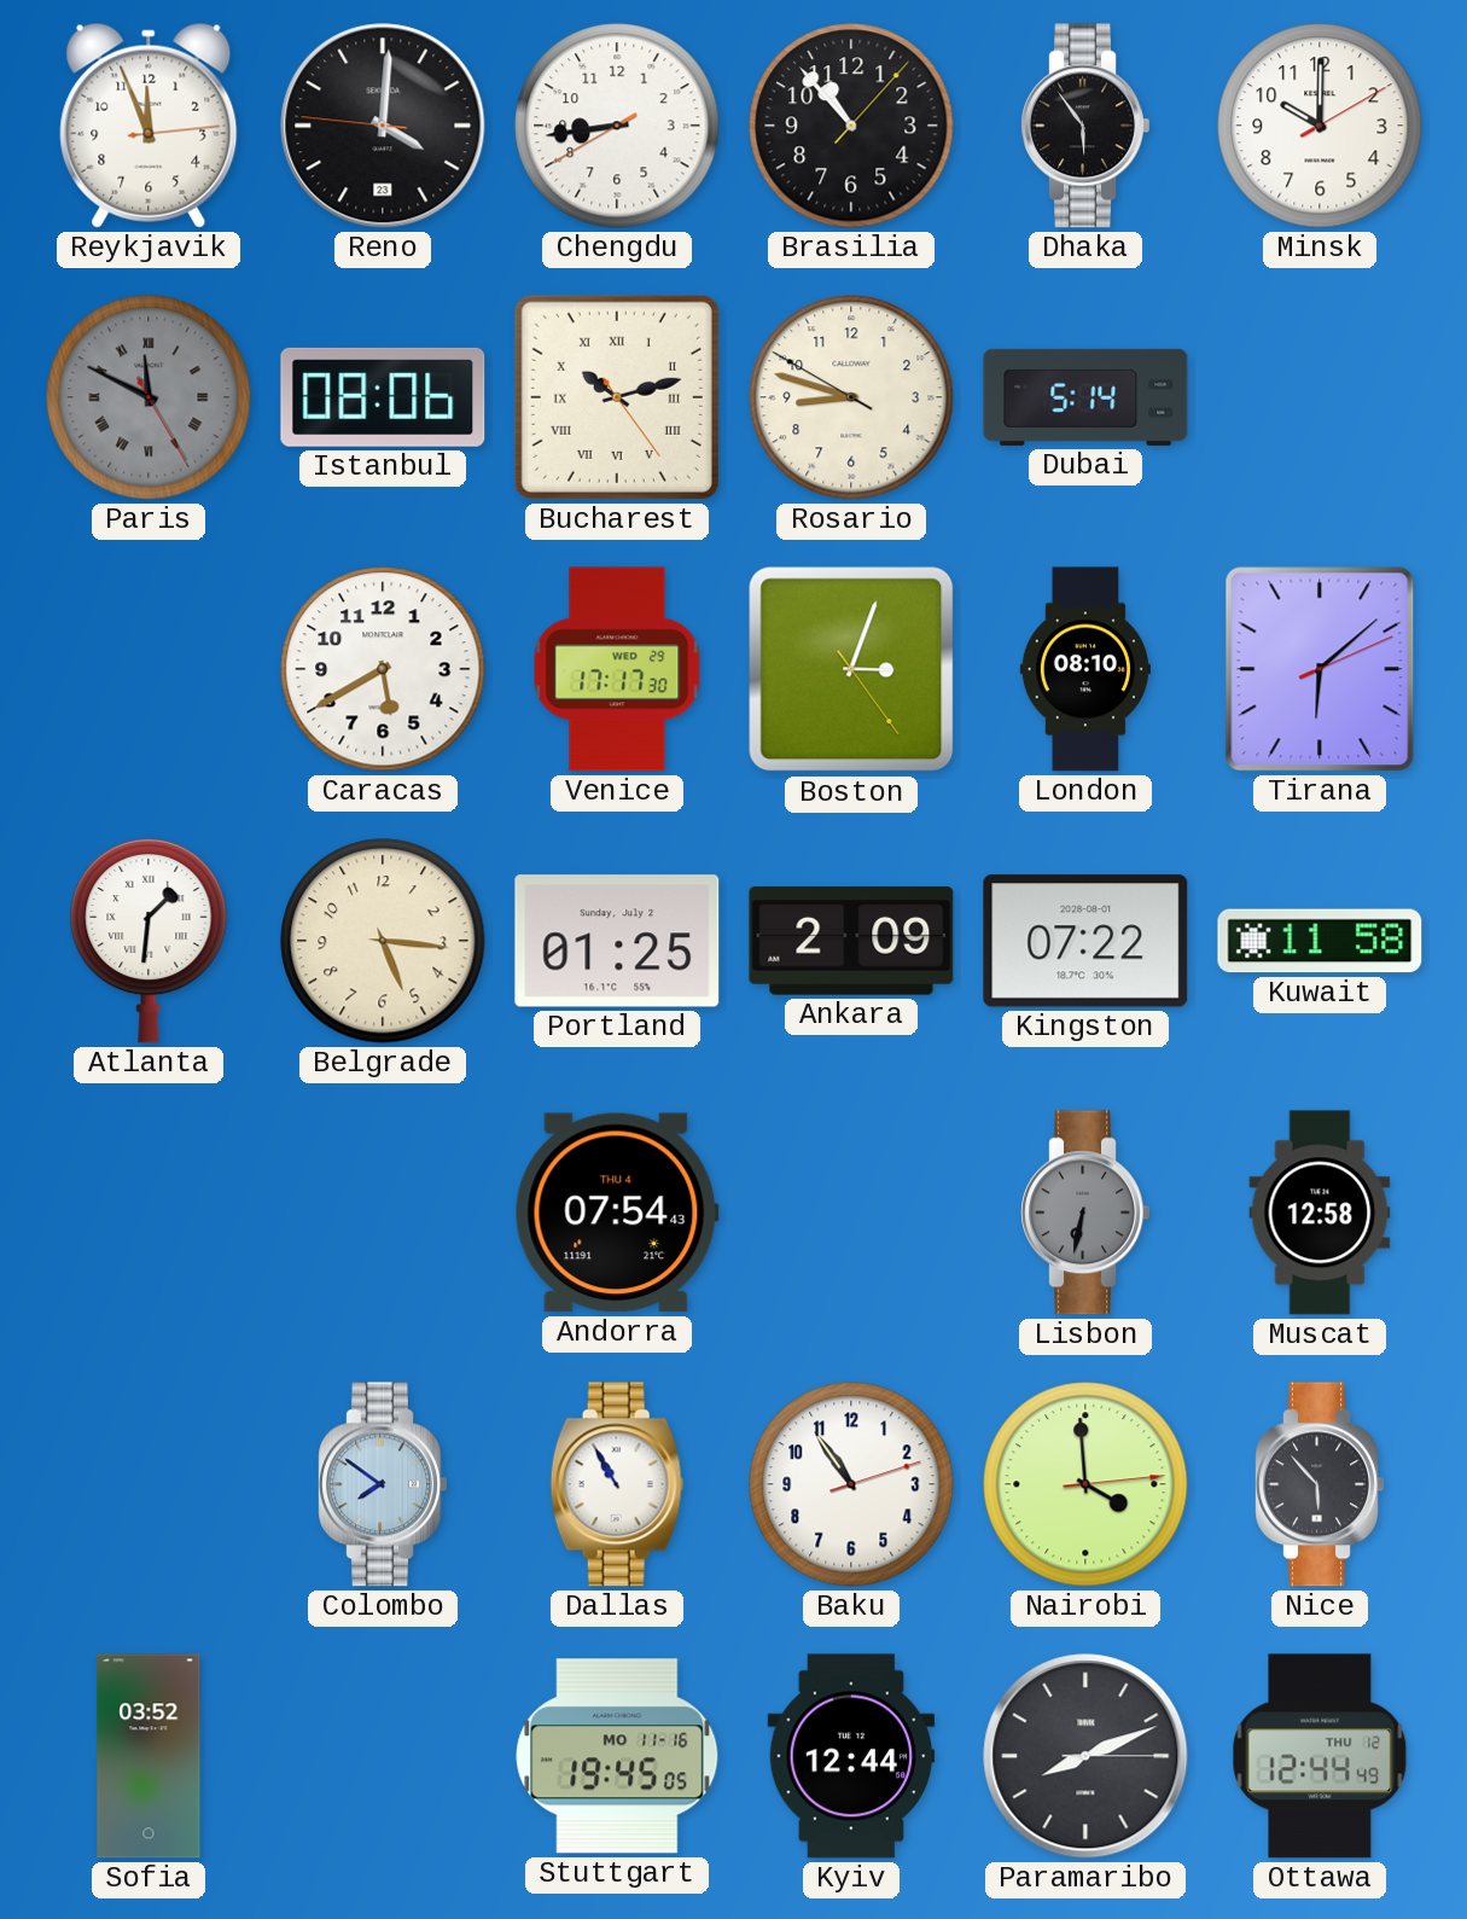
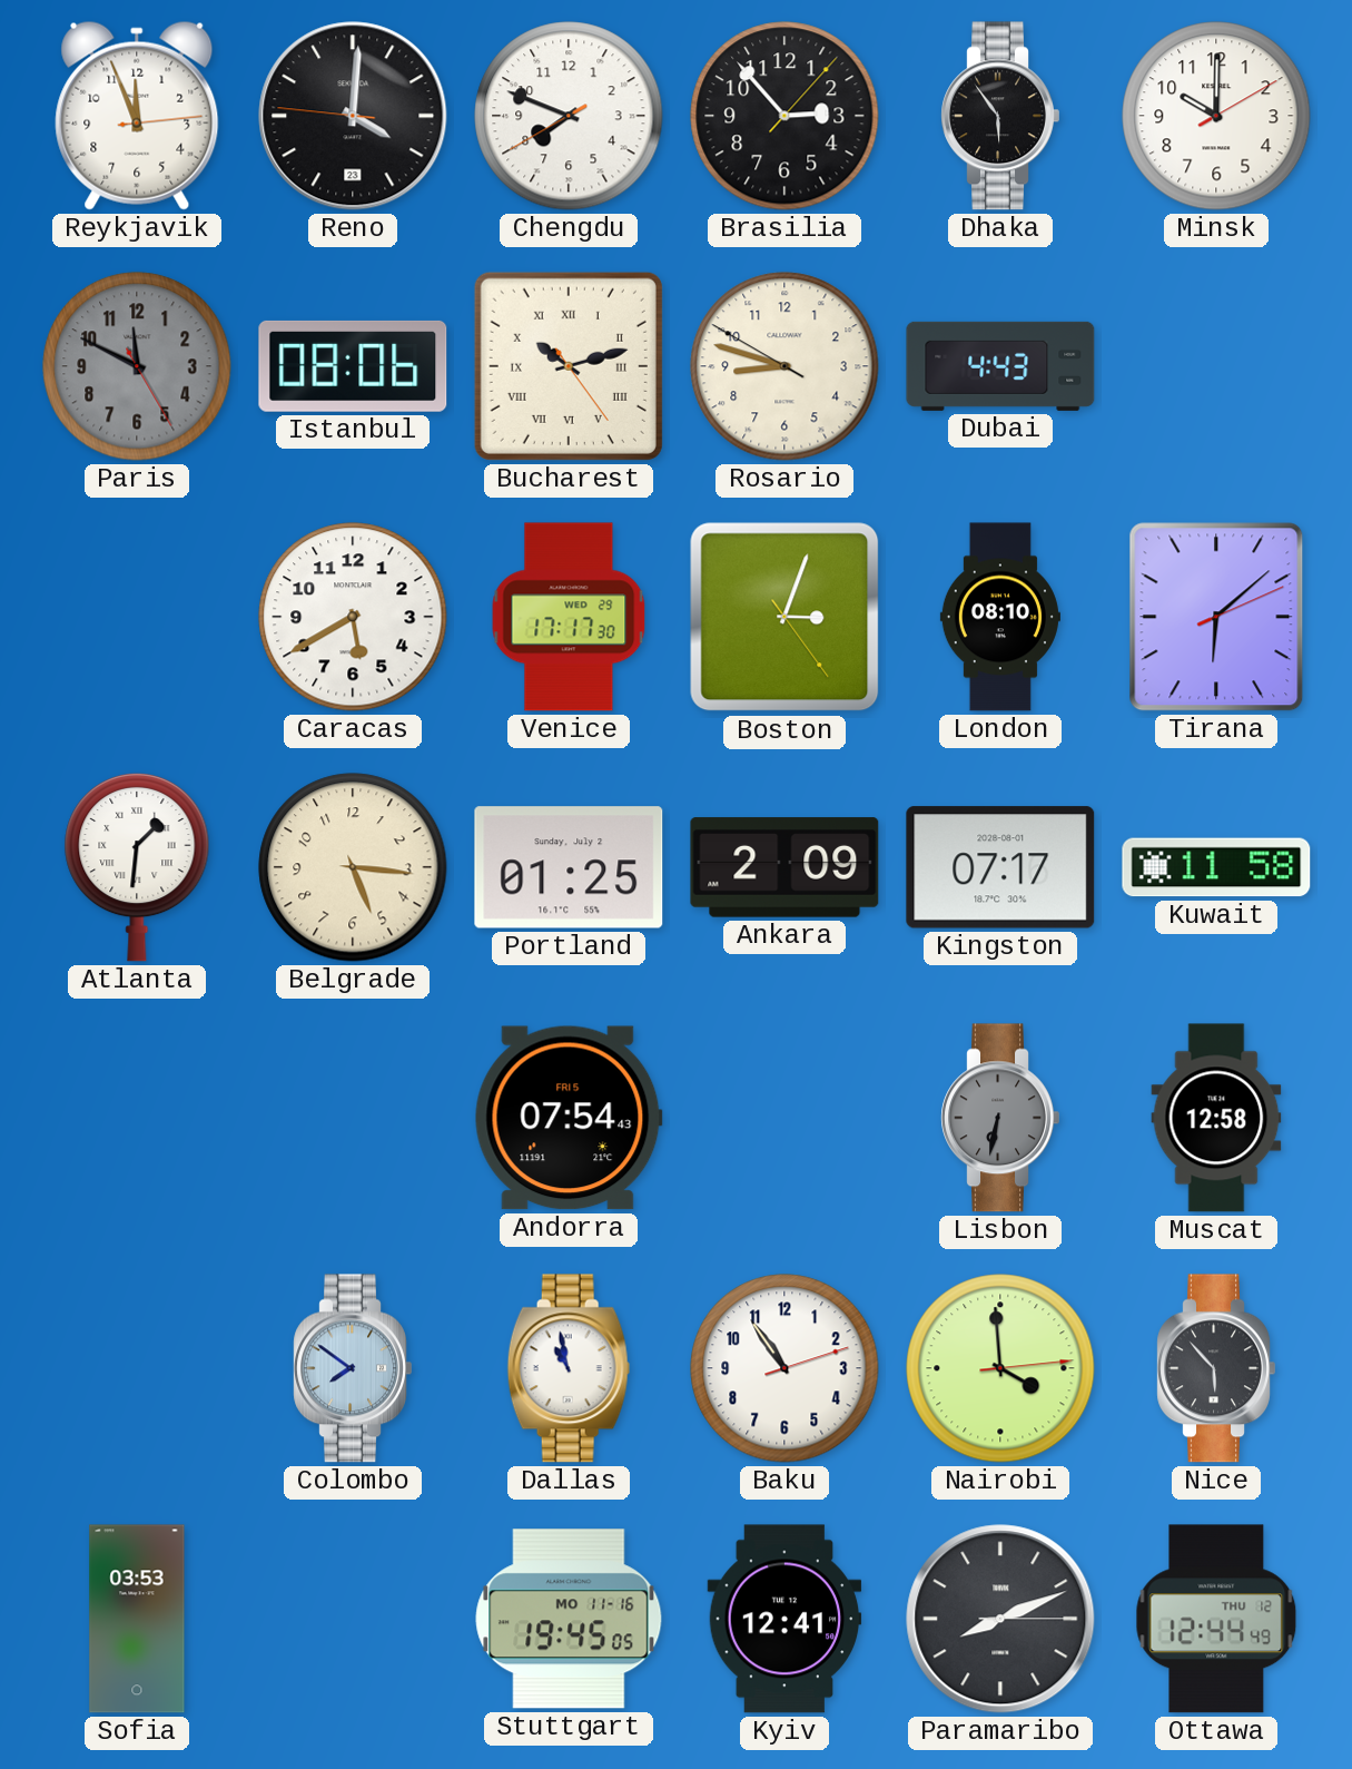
Chengdu: 8:43 -> 7:48
Brasilia: 10:53 -> 2:53
Paris numerals: Roman -> Arabic
Dubai: 5:14 -> 4:43
Kingston: 07:22 -> 07:17
Andorra date: THU 4 -> FRI 5
Dallas: 10:55 -> 10:58
Sofia: 03:52 -> 03:53
Kyiv: 12:44 -> 12:41
